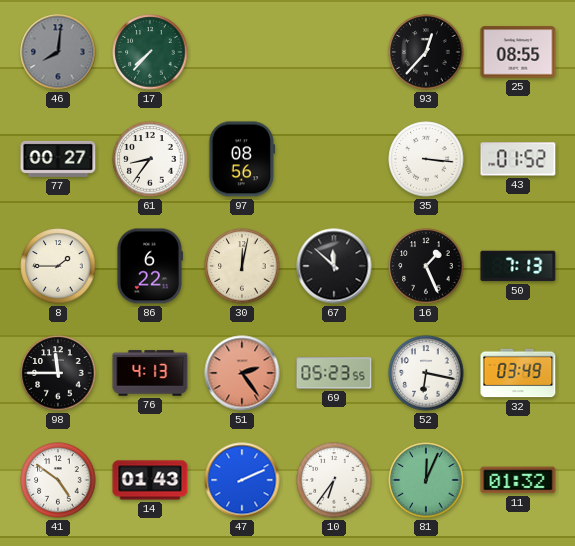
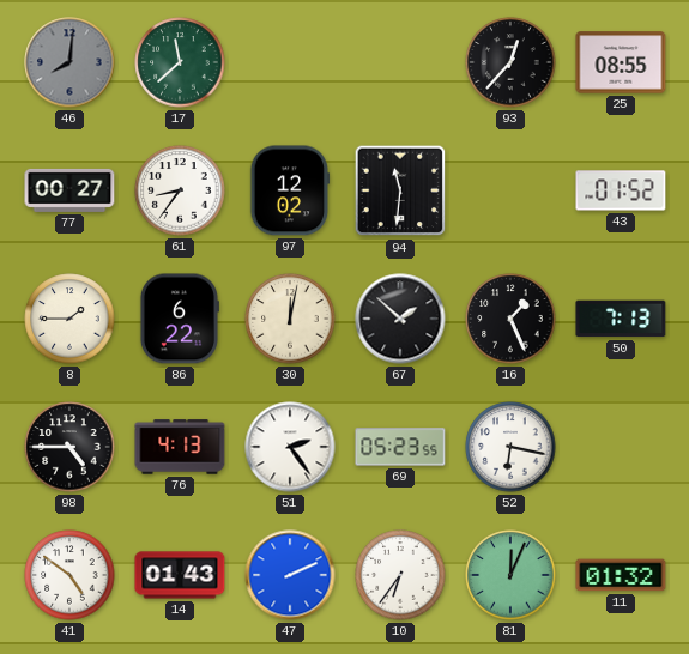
17: 7:37 -> 11:38
97: 08:56 -> 12:02
94: none -> 11:31
35: 3:16 -> none
67: 11:52 -> 1:52
98: 11:45 -> 4:45
51 dial: salmon -> white
32: 03:49 -> none
